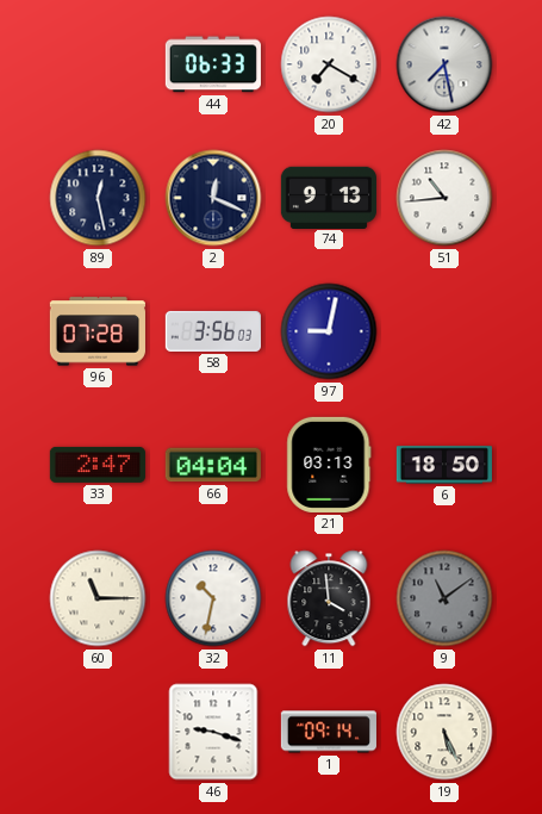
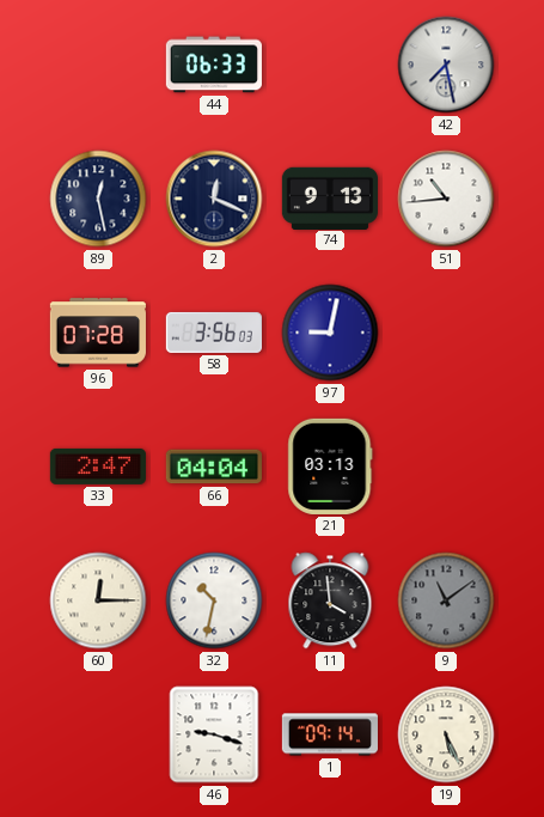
20: 7:20 -> none
6: 18:50 -> none
60: 11:15 -> 12:15
